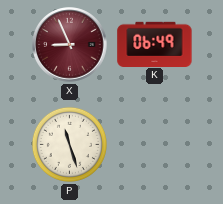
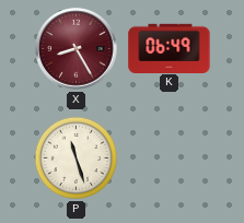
X: 8:56 -> 8:25
